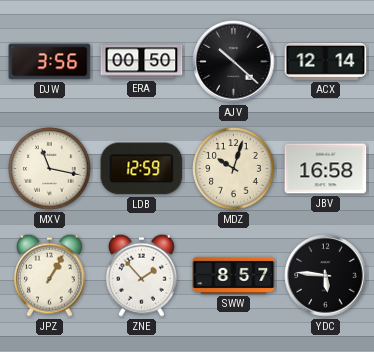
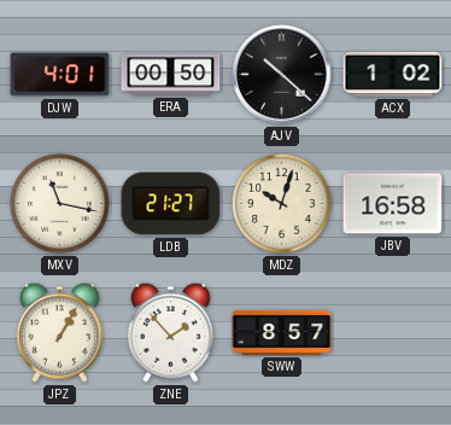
DJW: 3:56 -> 4:01
ACX: 12:14 -> 1:02
LDB: 12:59 -> 21:27
YDC: 5:46 -> none
